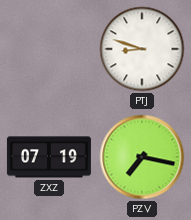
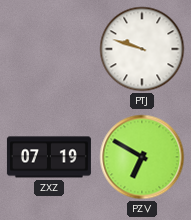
PTJ: 8:48 -> 9:48
PZV: 7:17 -> 6:50
